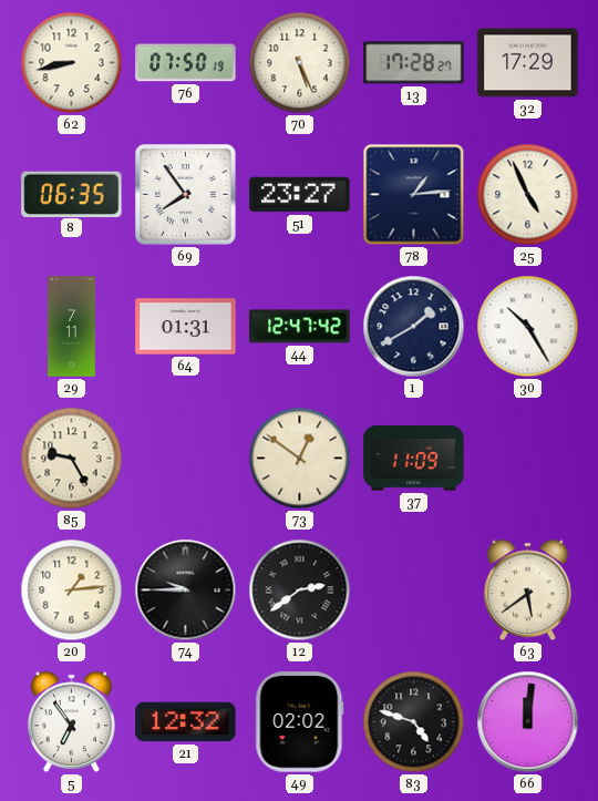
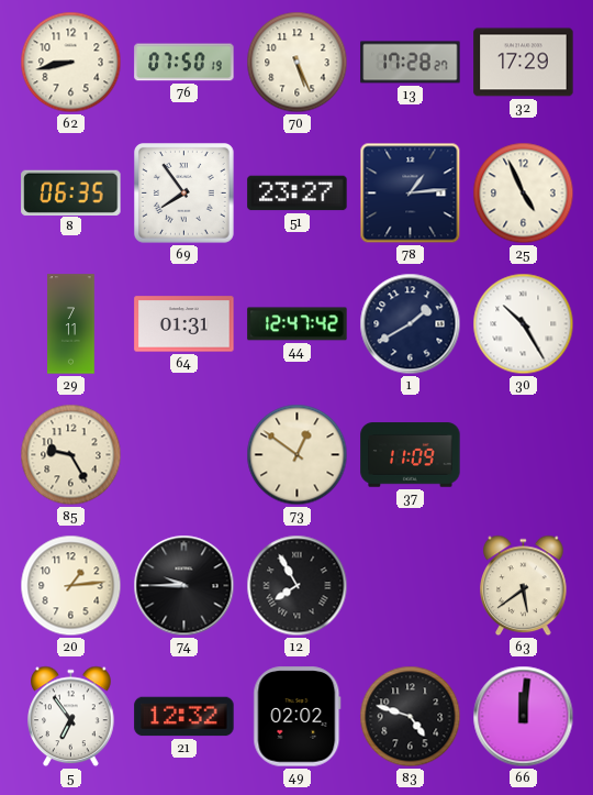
12: 2:39 -> 7:55
